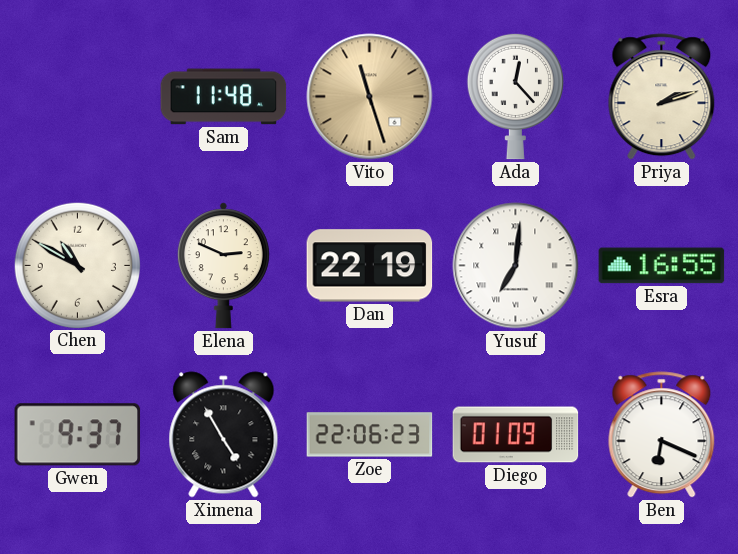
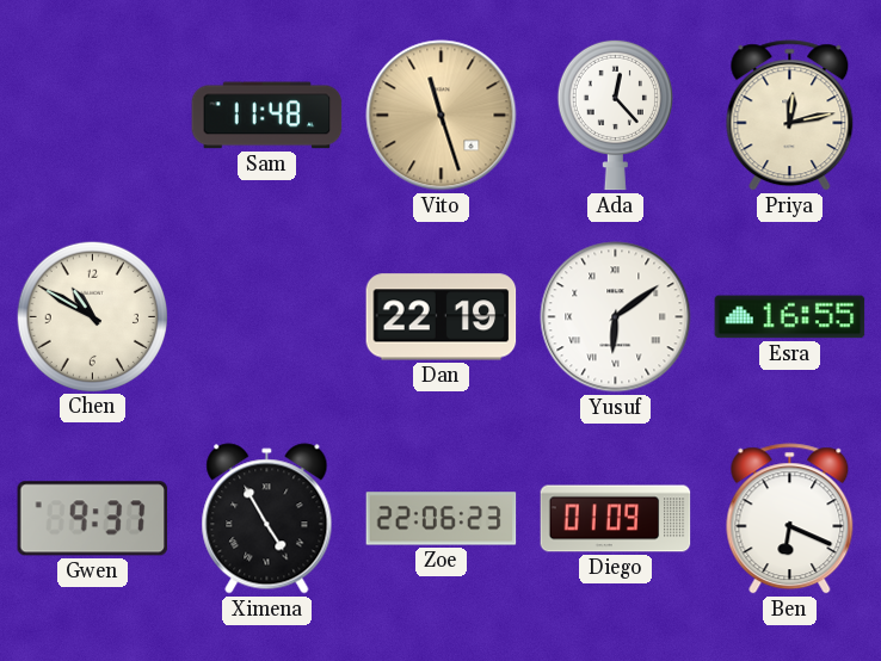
Priya: 2:12 -> 12:13
Elena: 2:49 -> none
Yusuf: 7:01 -> 6:09
